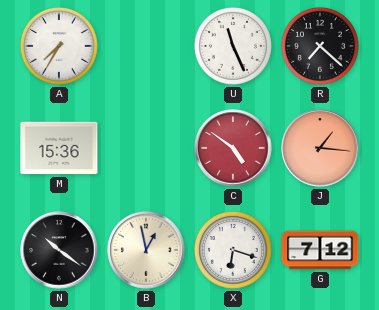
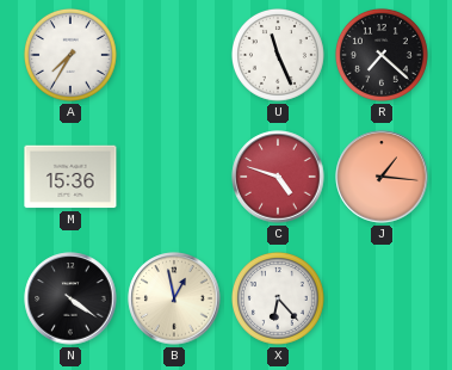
C: 4:51 -> 4:48
N: 10:21 -> 4:21
X: 6:18 -> 6:23
G: 7:12 -> none
